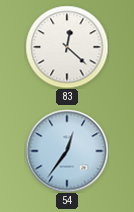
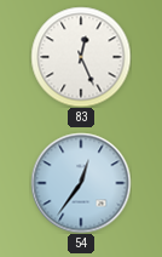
83: 12:22 -> 12:26
